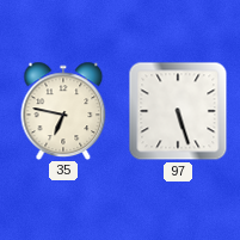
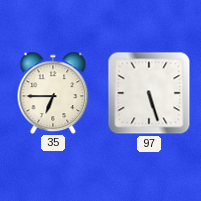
35: 6:47 -> 6:45
